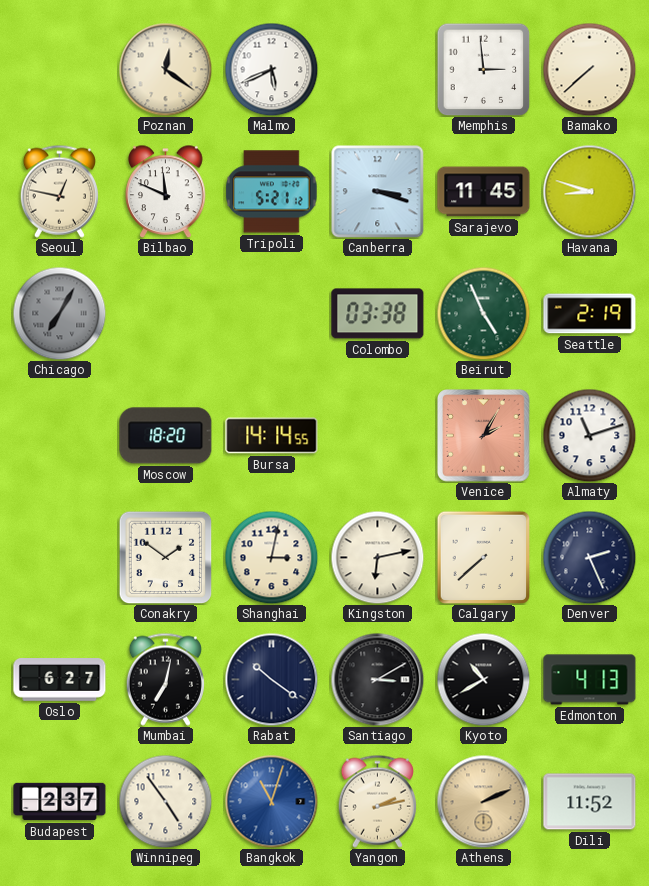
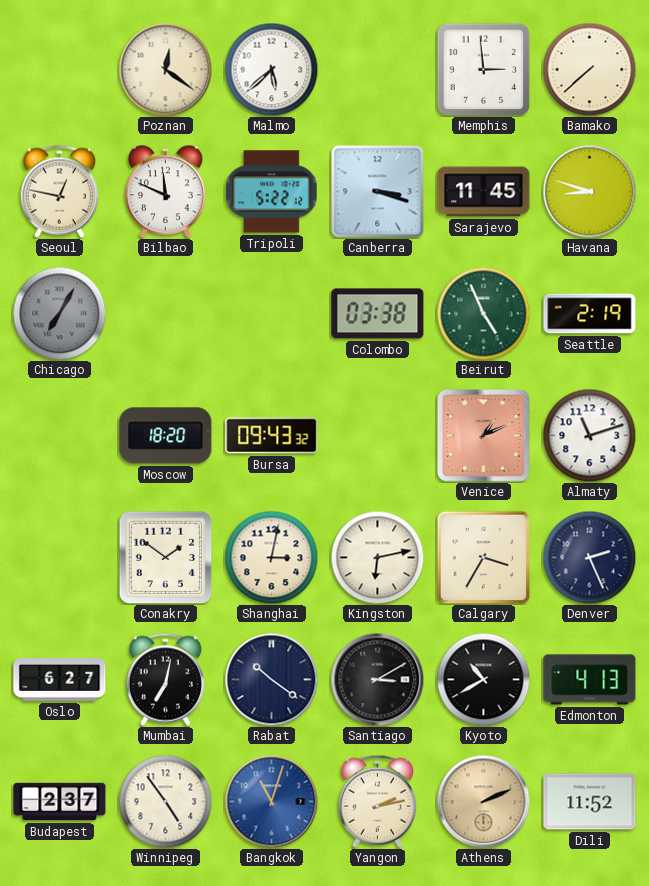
Malmo: 5:41 -> 5:38
Tripoli: 5:21 -> 5:22
Bursa: 14:14 -> 09:43
Venice: 2:05 -> 1:11
Calgary: 7:38 -> 3:35
